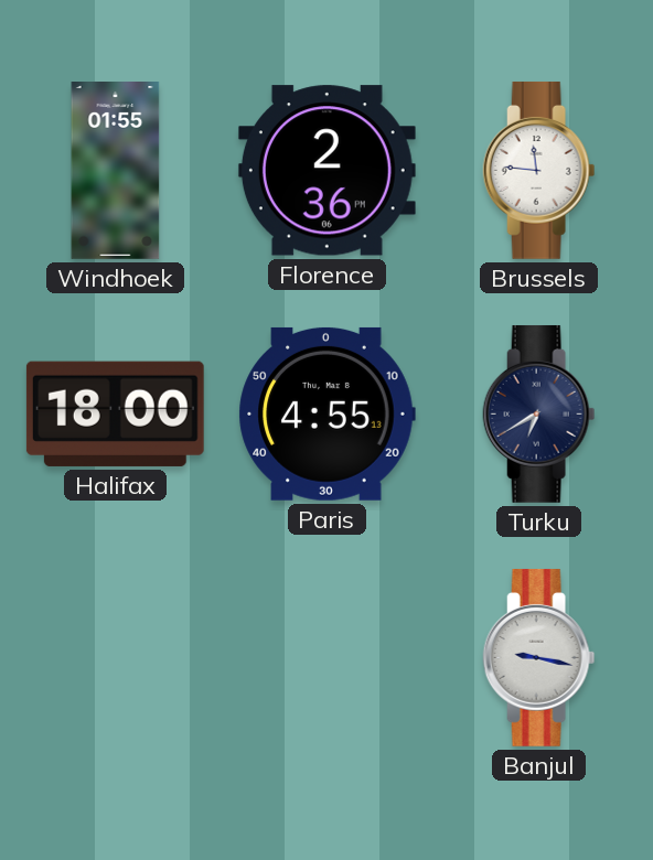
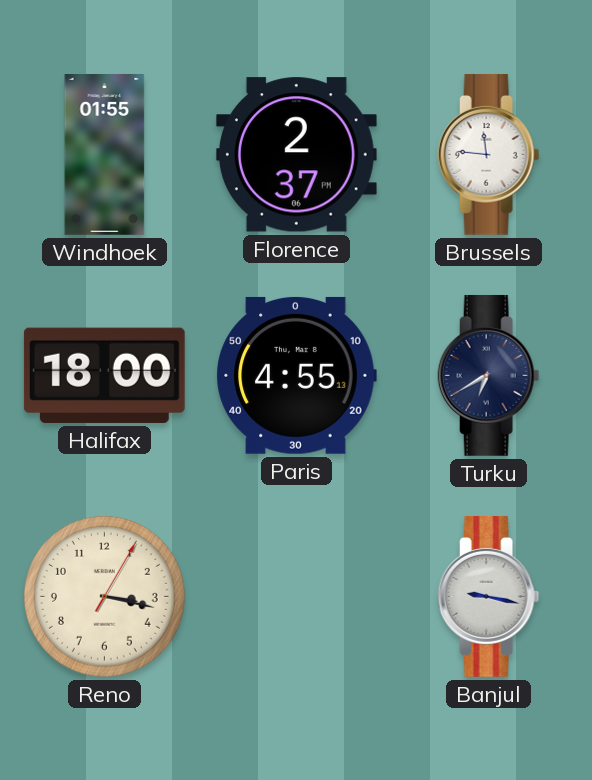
Florence: 2:36 -> 2:37
Reno: none -> 3:17
